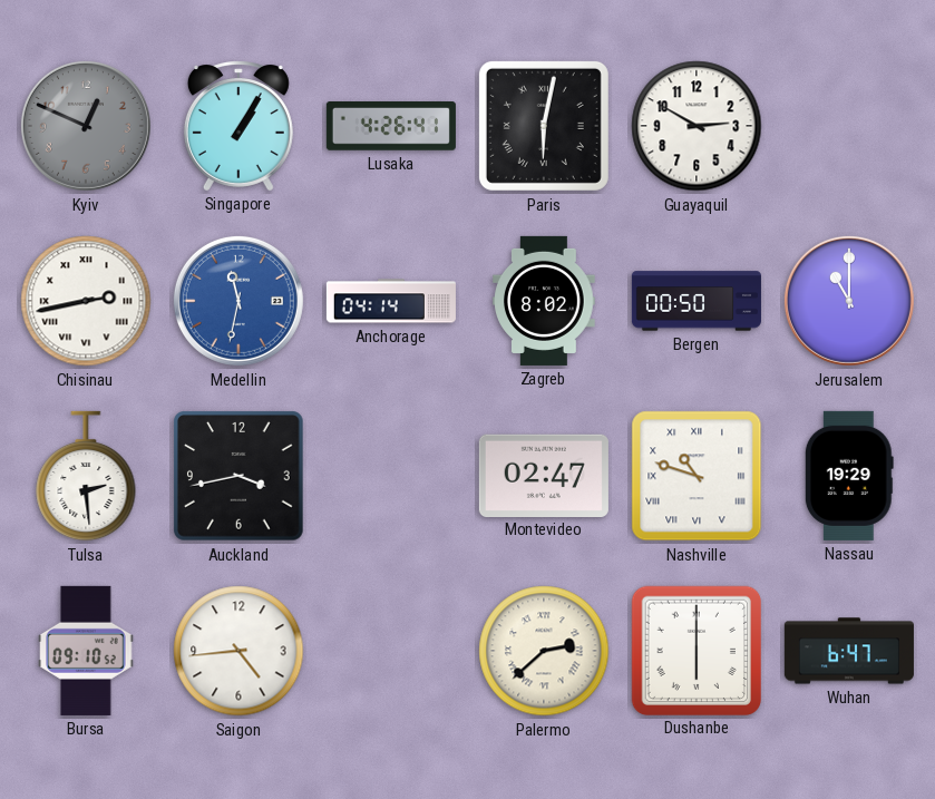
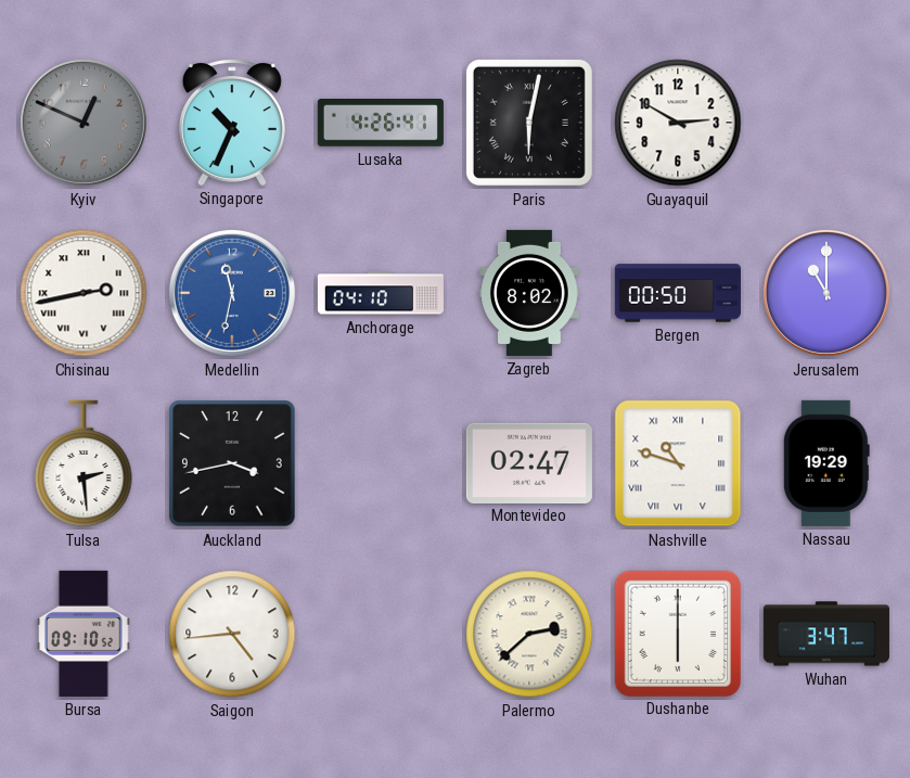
Singapore: 1:05 -> 10:34
Anchorage: 04:14 -> 04:10
Wuhan: 6:47 -> 3:47
